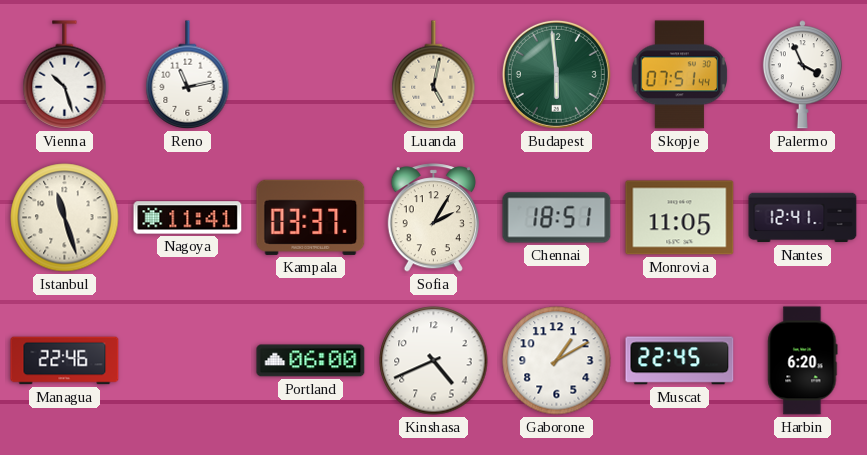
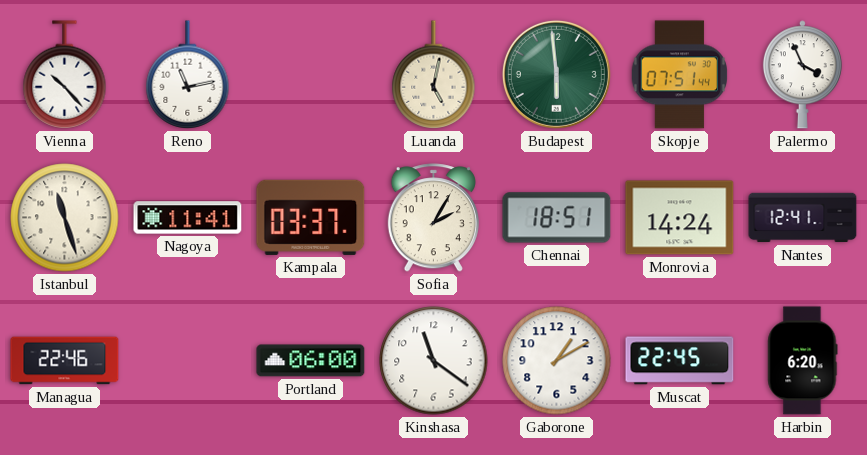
Vienna: 10:27 -> 10:23
Monrovia: 11:05 -> 14:24
Kinshasa: 4:41 -> 11:21
